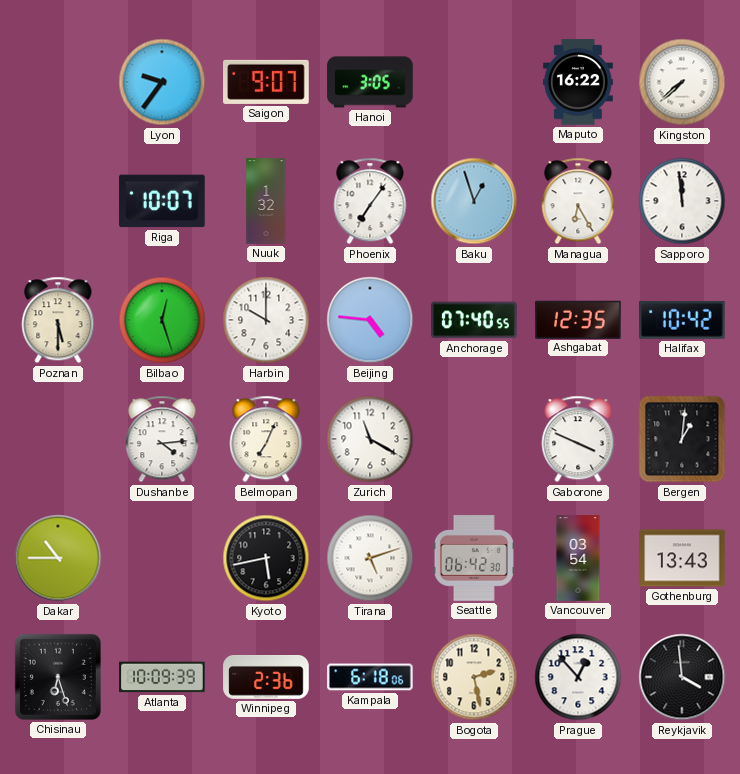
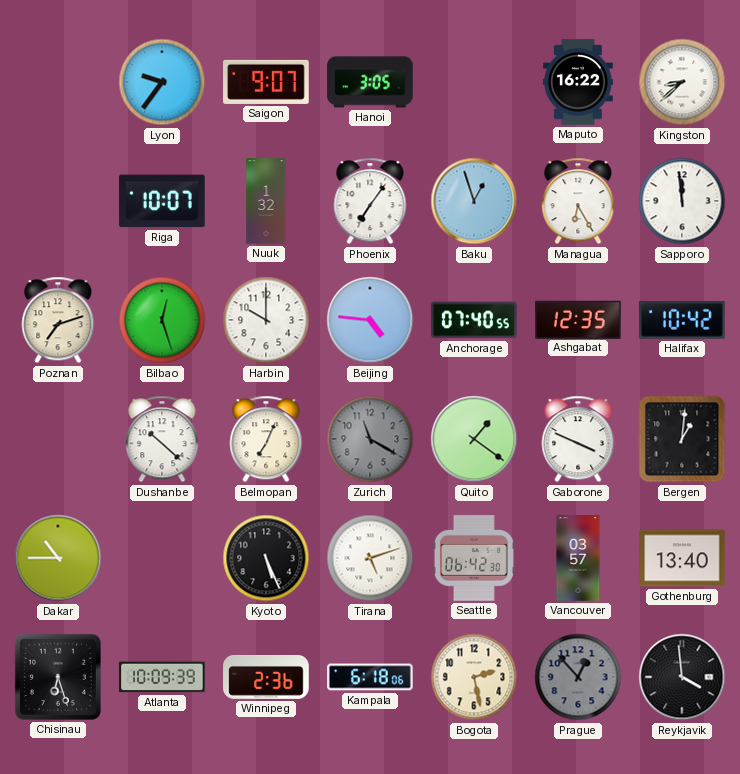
Kingston: 7:38 -> 8:38
Poznan: 5:30 -> 7:12
Dushanbe: 4:14 -> 10:22
Zurich dial: white -> grey
Quito: none -> 1:21
Kyoto: 5:43 -> 5:26
Vancouver: 03:54 -> 03:57
Gothenburg: 13:43 -> 13:40
Prague dial: white -> grey
